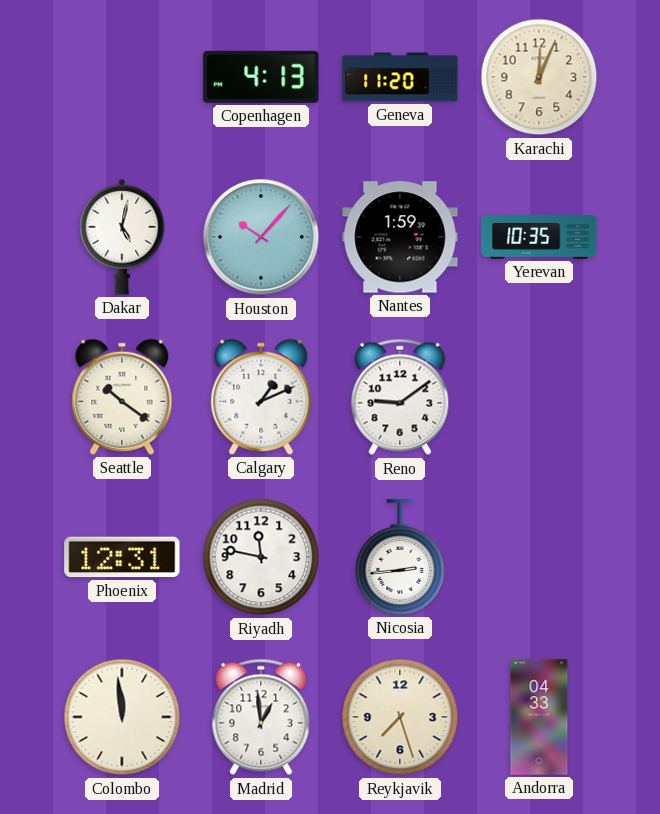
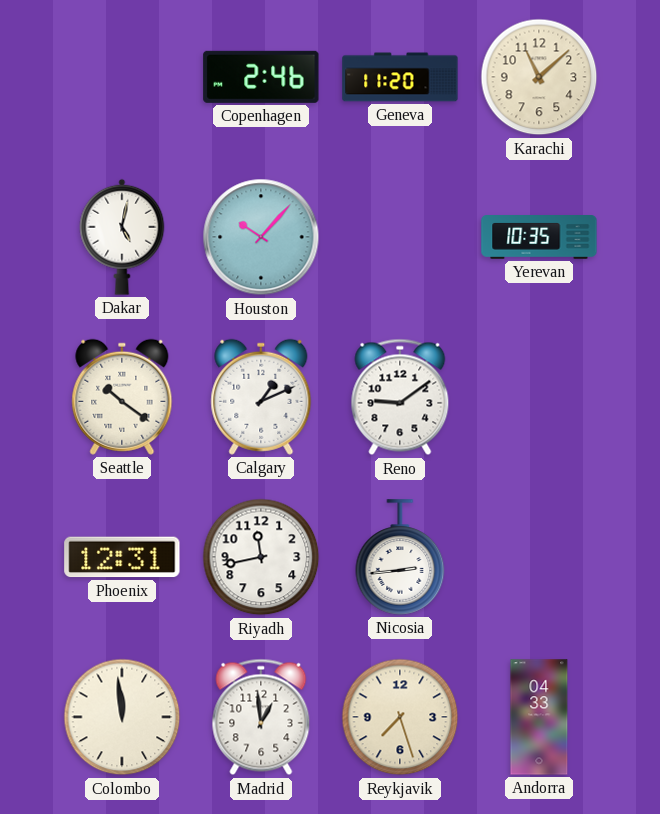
Copenhagen: 4:13 -> 2:46
Karachi: 12:04 -> 11:08
Nantes: 1:59 -> none
Riyadh: 11:47 -> 11:43
